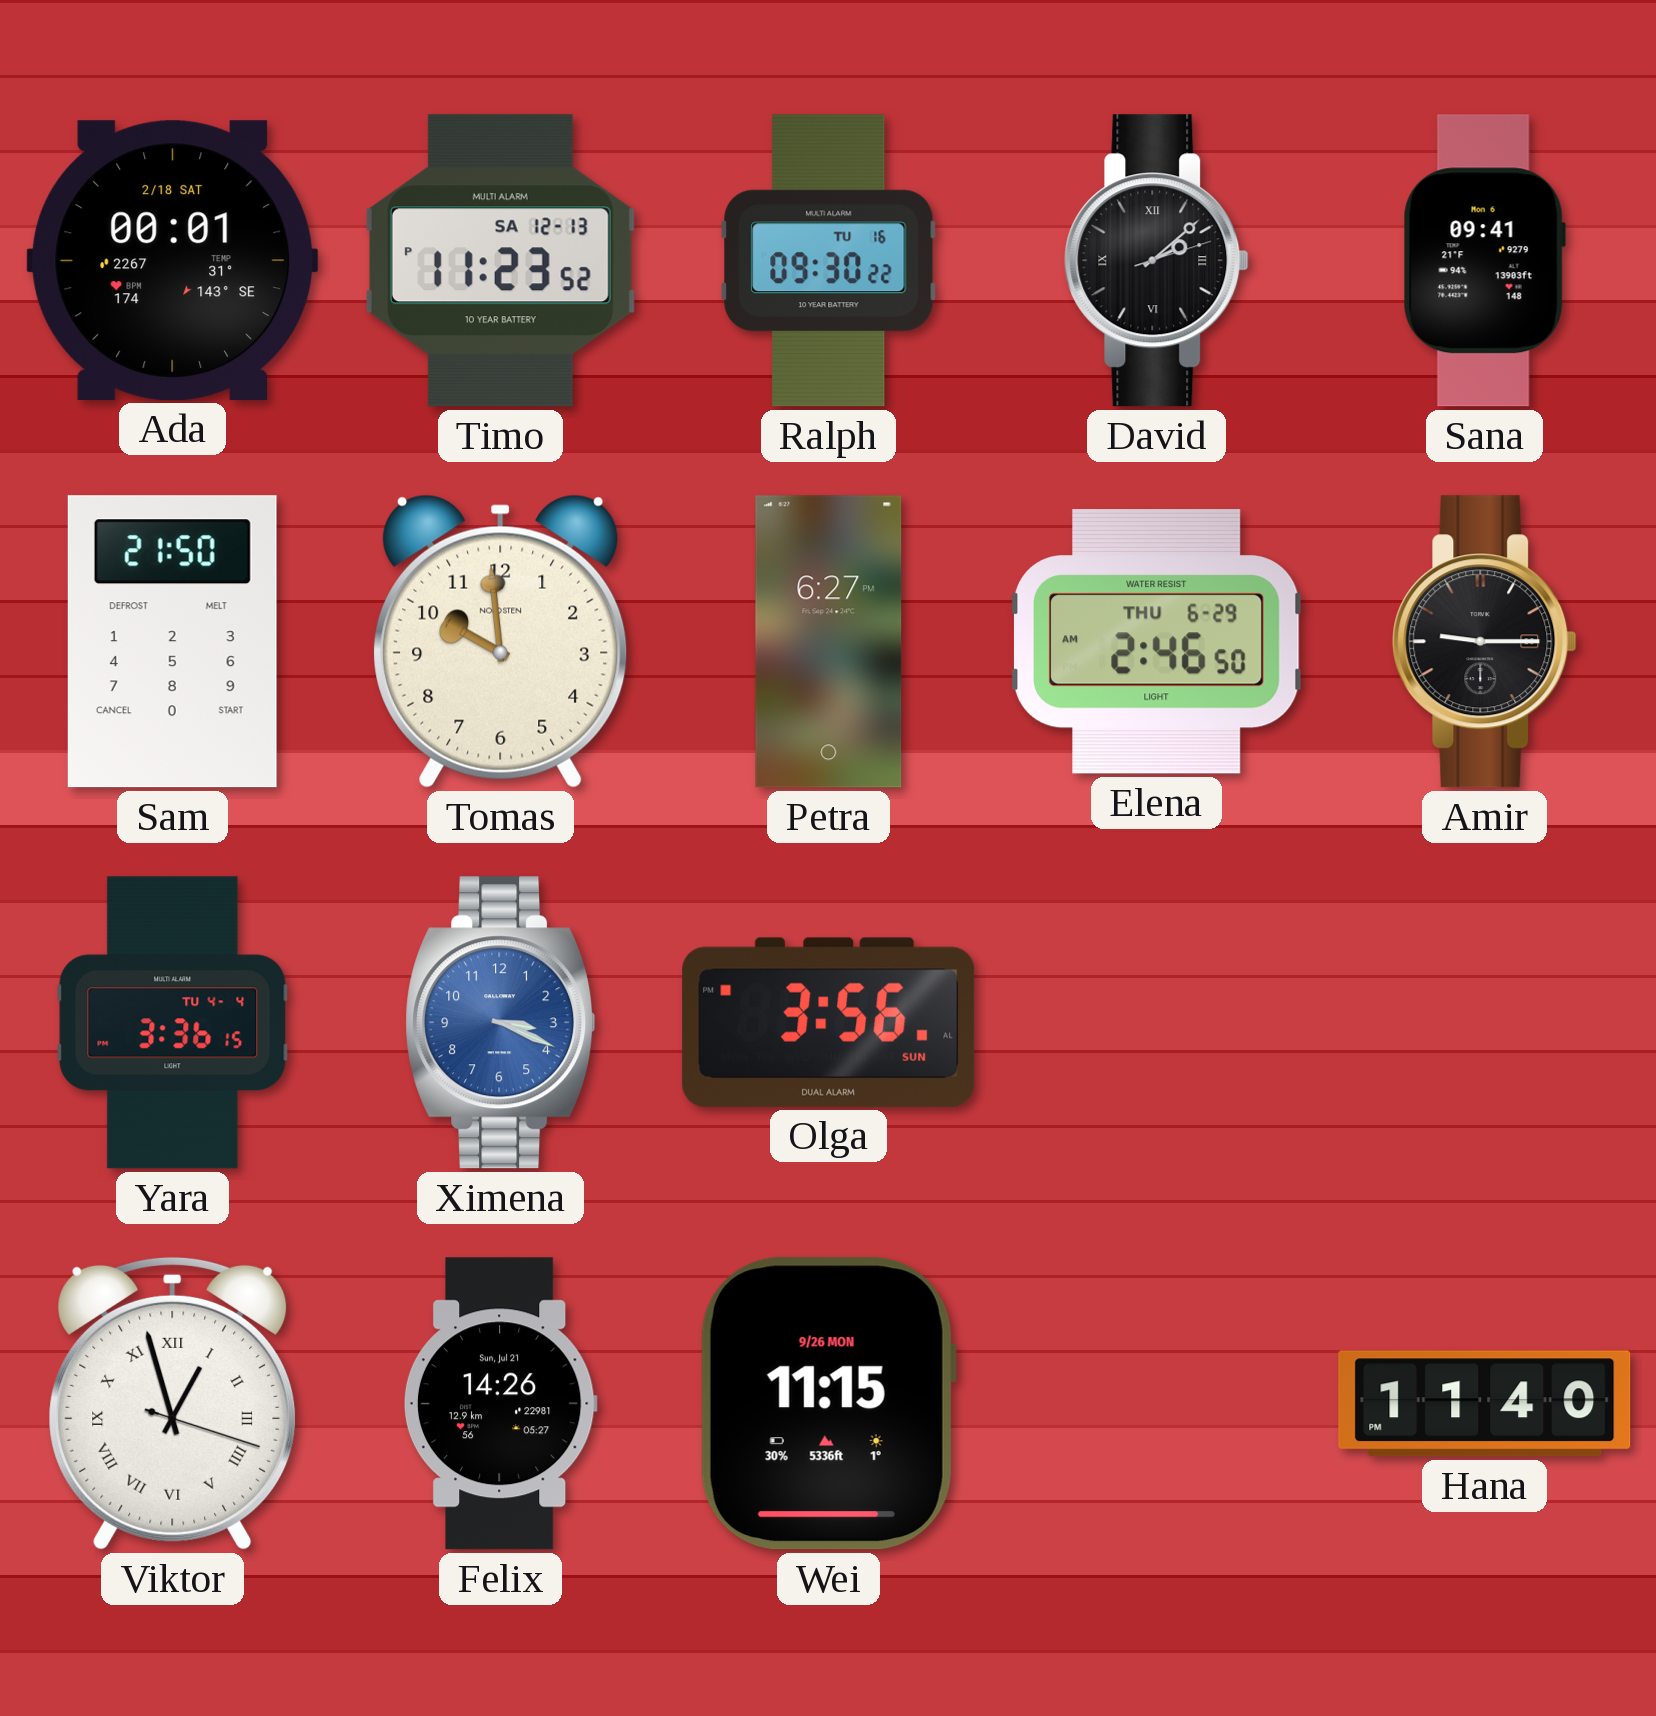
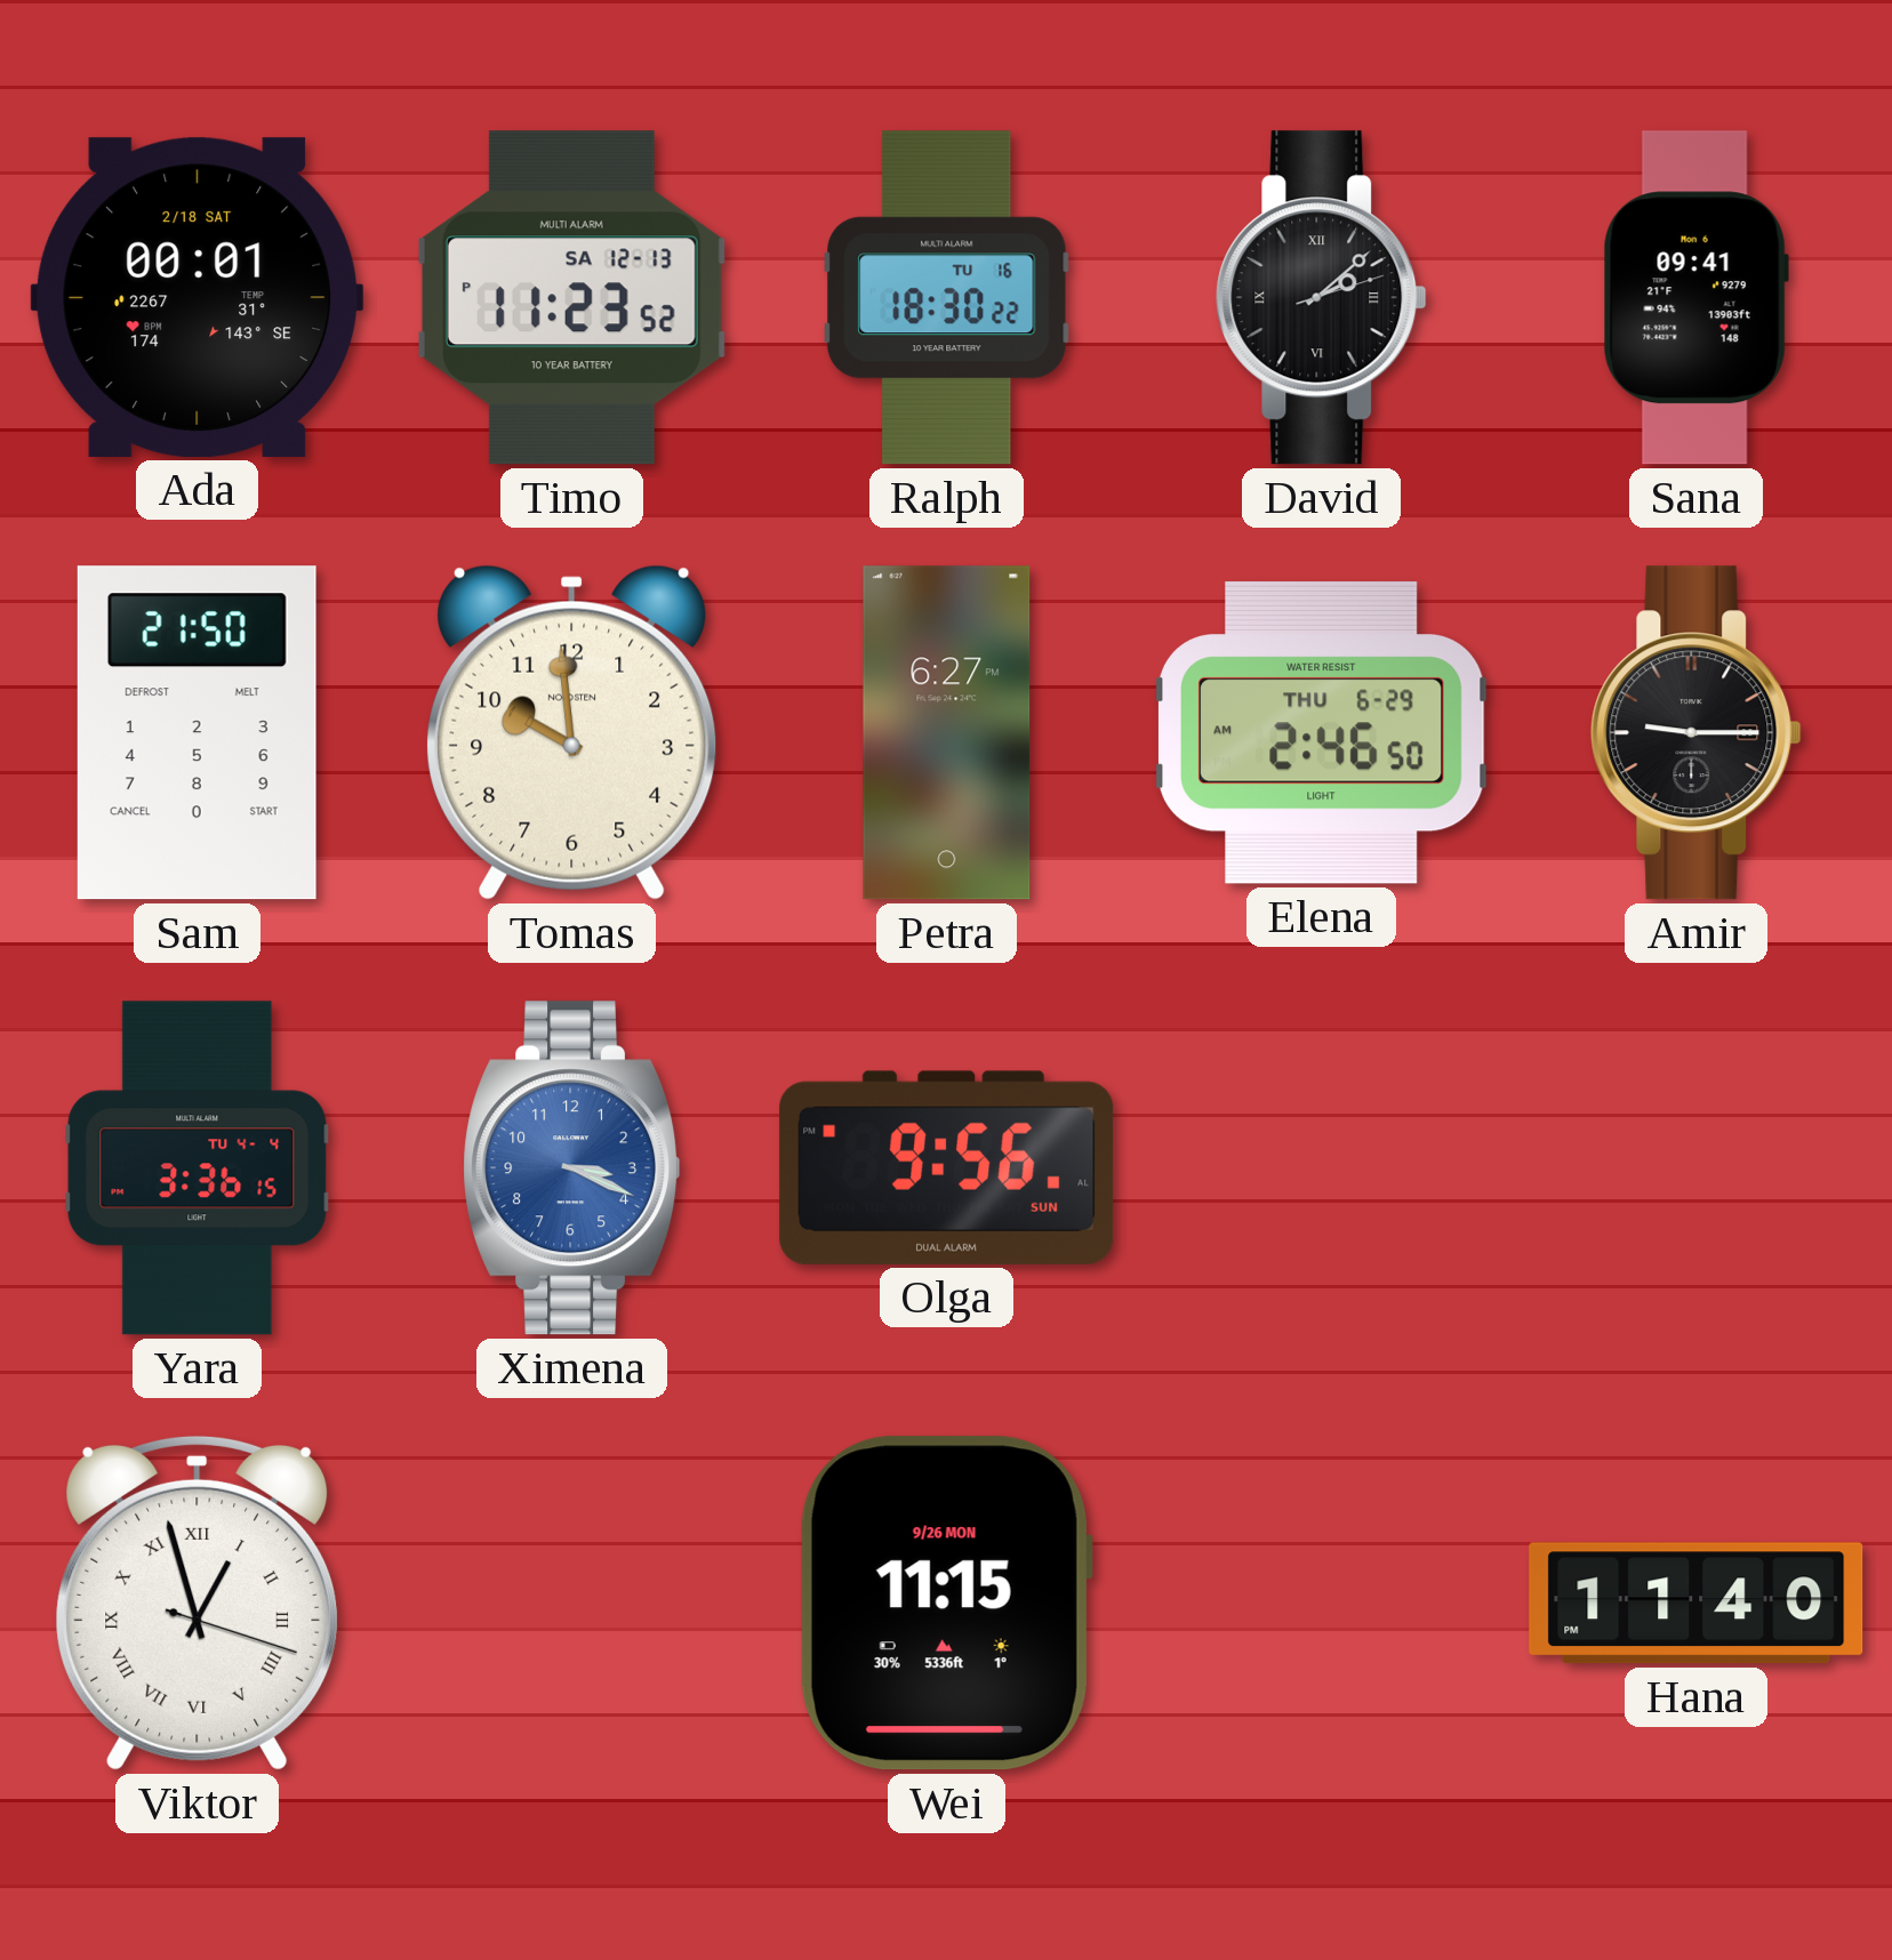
Ralph: 09:30 -> 18:30
Olga: 3:56 -> 9:56
Felix: 14:26 -> none
